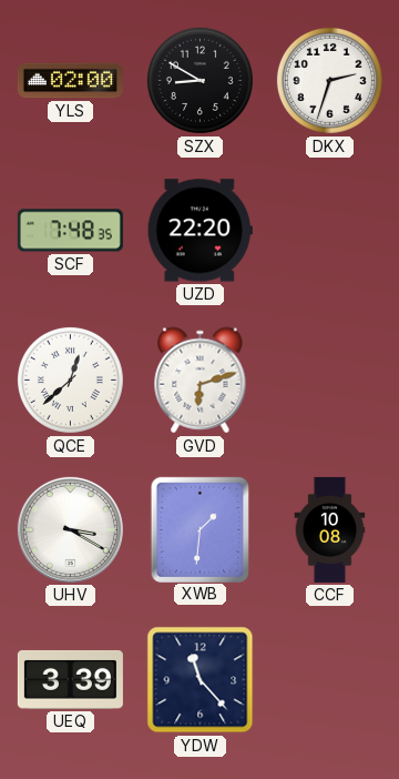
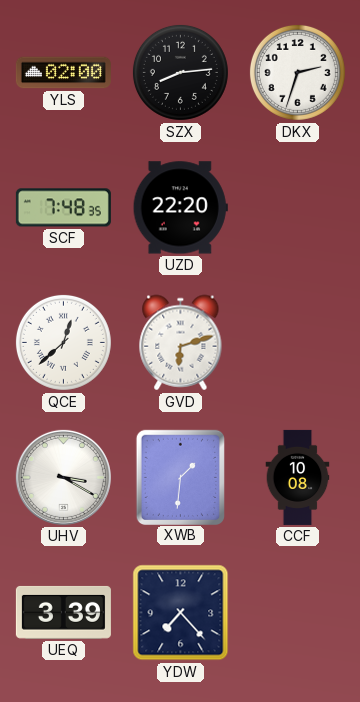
SZX: 8:50 -> 8:14
YDW: 11:23 -> 7:23
